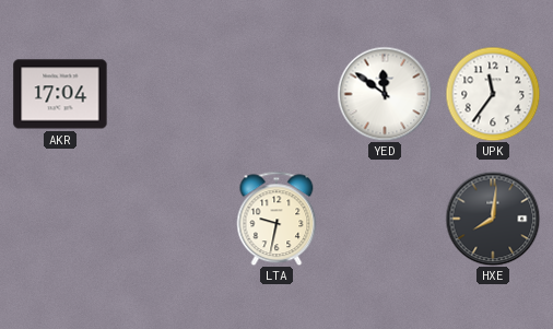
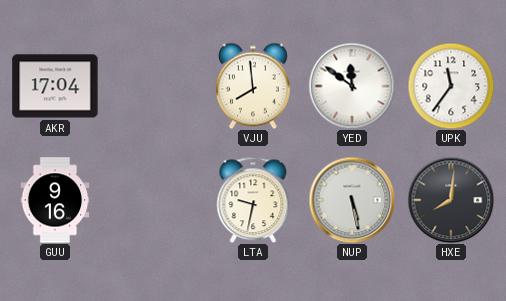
VJU: none -> 7:59
GUU: none -> 9:16
NUP: none -> 5:28
